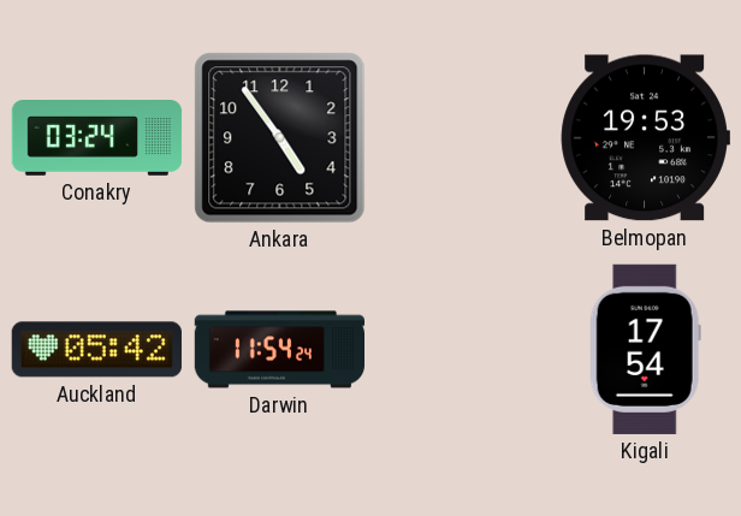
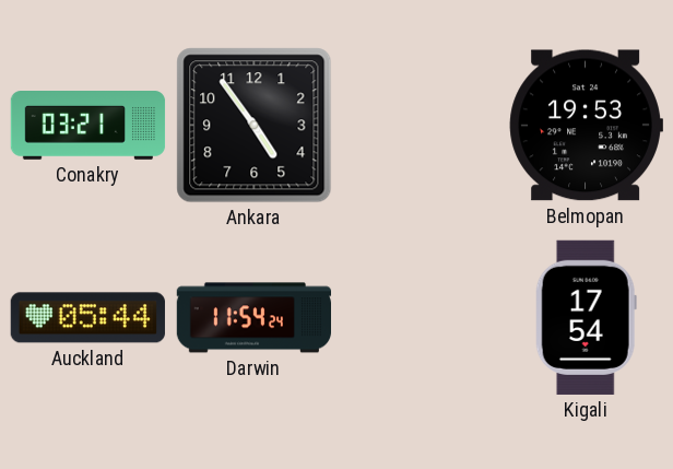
Conakry: 03:24 -> 03:21
Auckland: 05:42 -> 05:44
